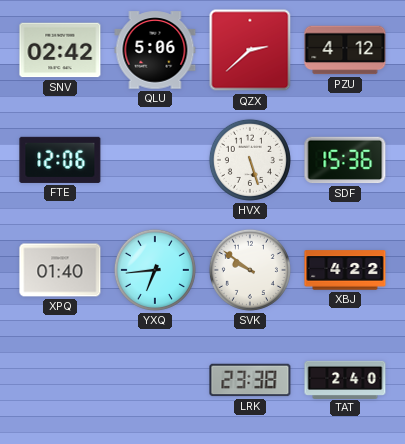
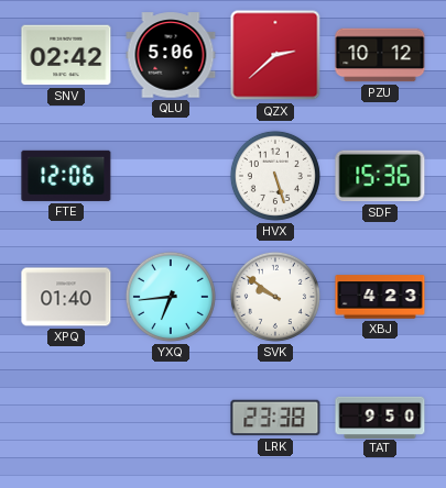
PZU: 4:12 -> 10:12
XBJ: 4:22 -> 4:23
TAT: 2:40 -> 9:50
